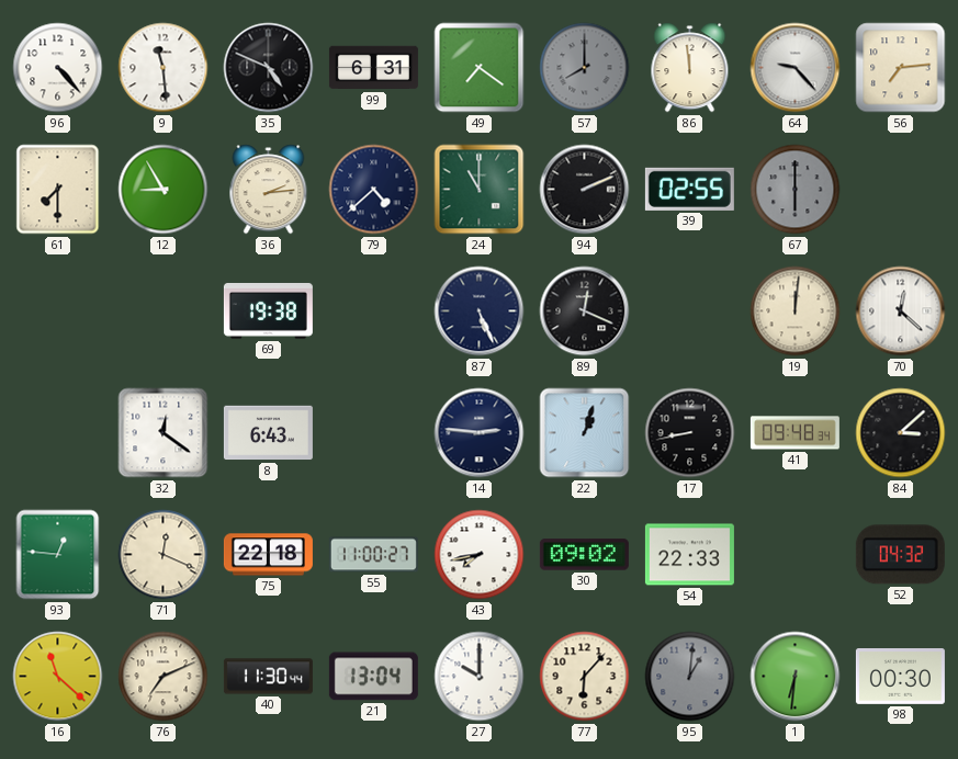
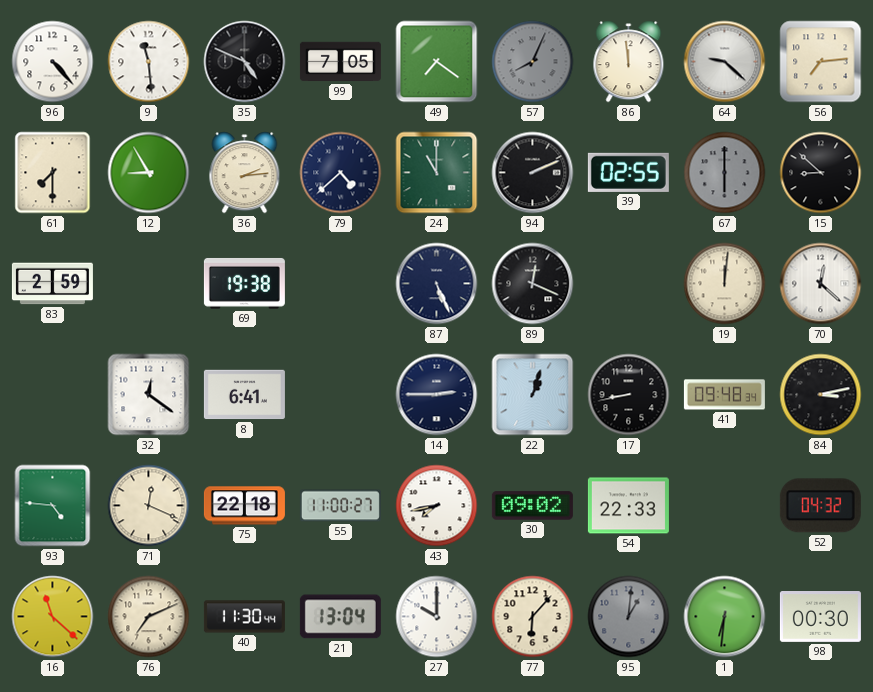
99: 6:31 -> 7:05
57: 8:00 -> 8:04
64: 9:23 -> 9:22
15: none -> 8:52
83: none -> 2:59
8: 6:43 -> 6:41
14: 2:46 -> 2:45
84: 3:08 -> 3:13
93: 12:46 -> 4:46
